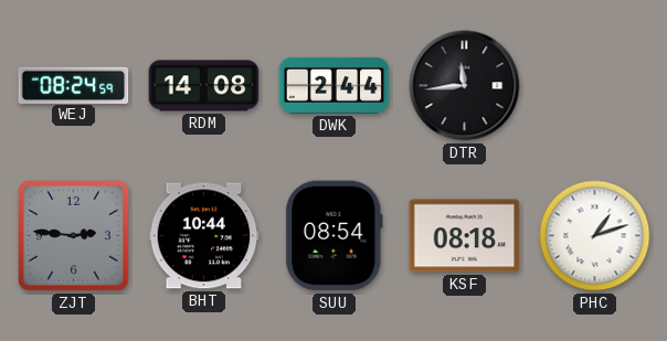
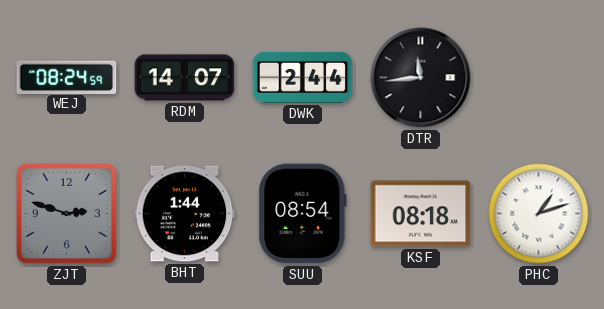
RDM: 14:08 -> 14:07
ZJT: 2:46 -> 2:48
BHT: 10:44 -> 1:44
